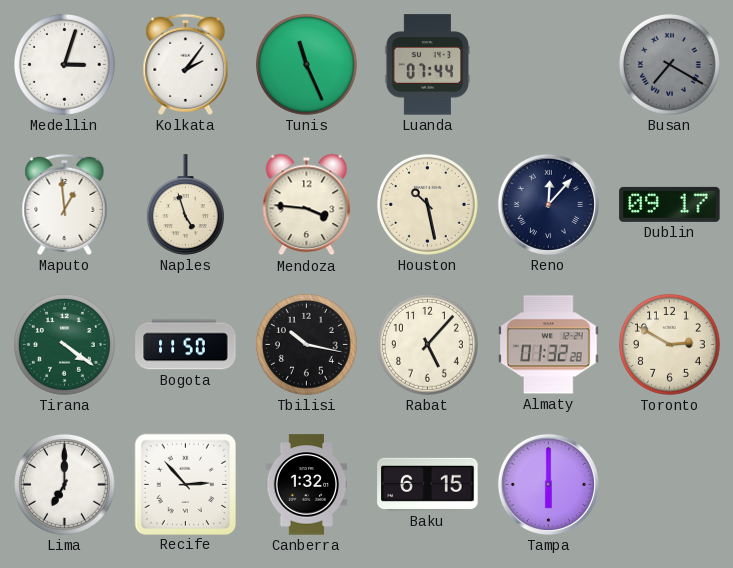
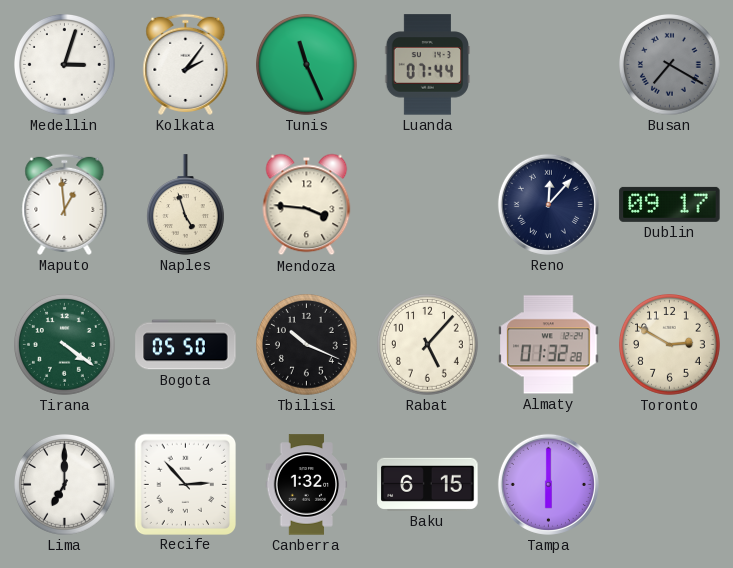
Houston: 10:28 -> none
Bogota: 11:50 -> 05:50
Tbilisi: 10:17 -> 10:19
